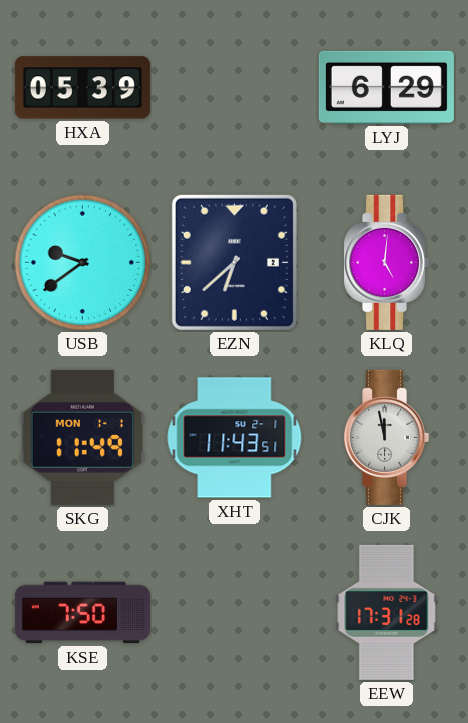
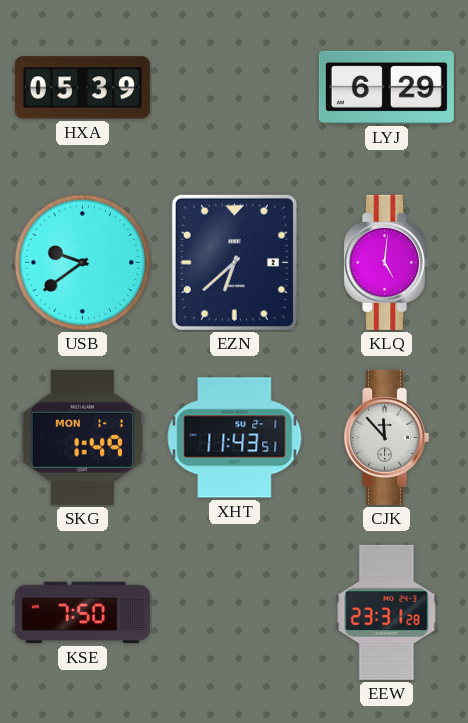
SKG: 11:49 -> 1:49
CJK: 11:58 -> 11:53
EEW: 17:31 -> 23:31
